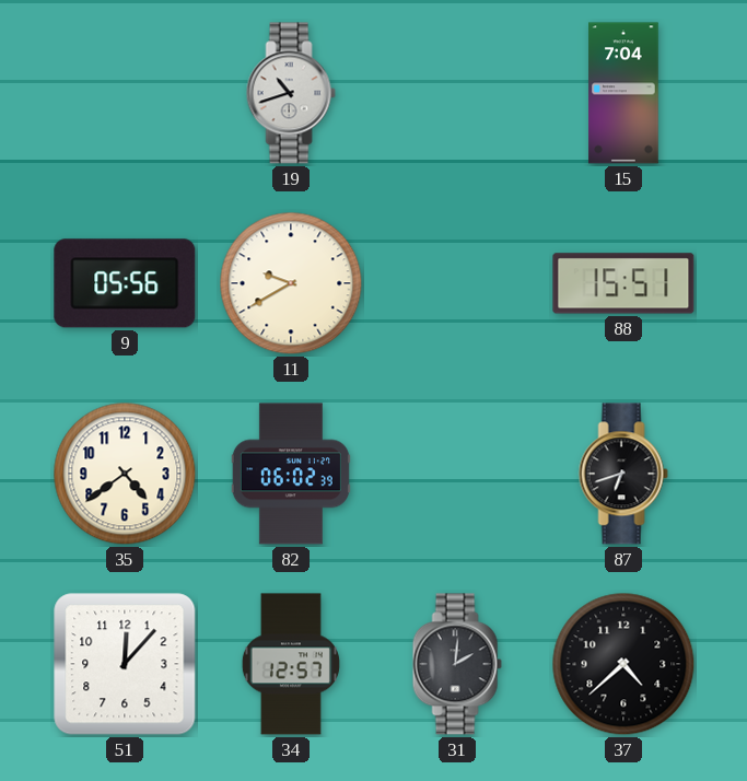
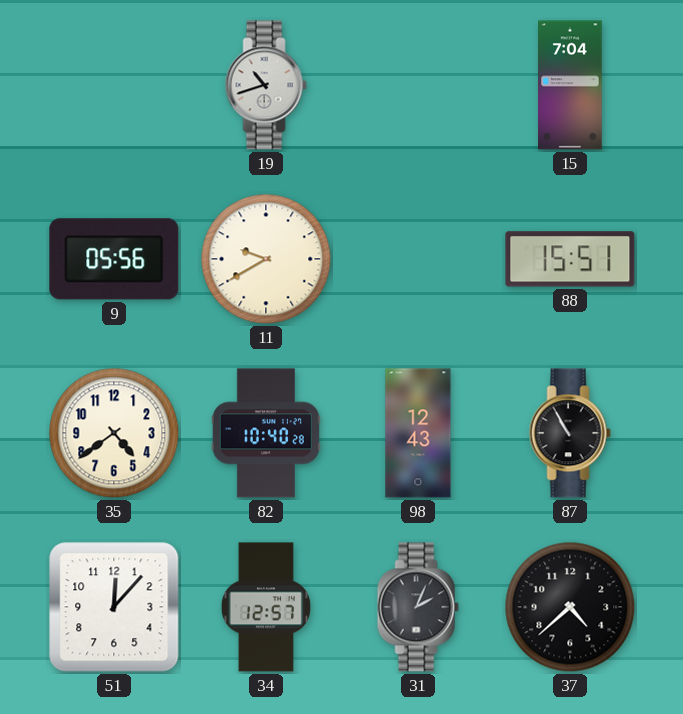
82: 06:02 -> 10:40
98: none -> 12:43
87: 6:42 -> 10:55
31: 2:01 -> 2:04
